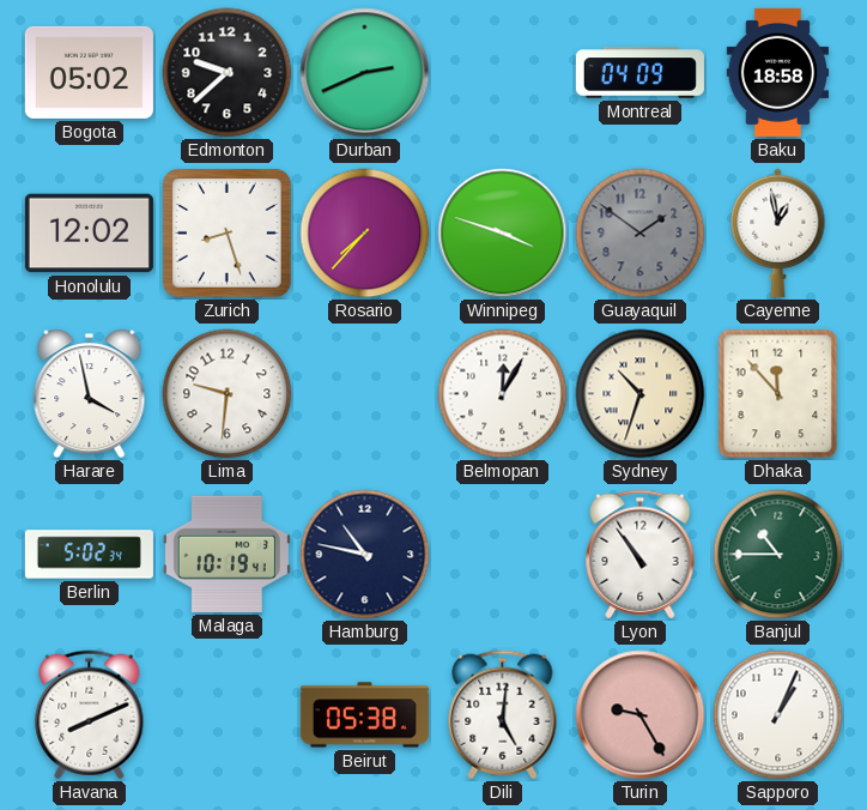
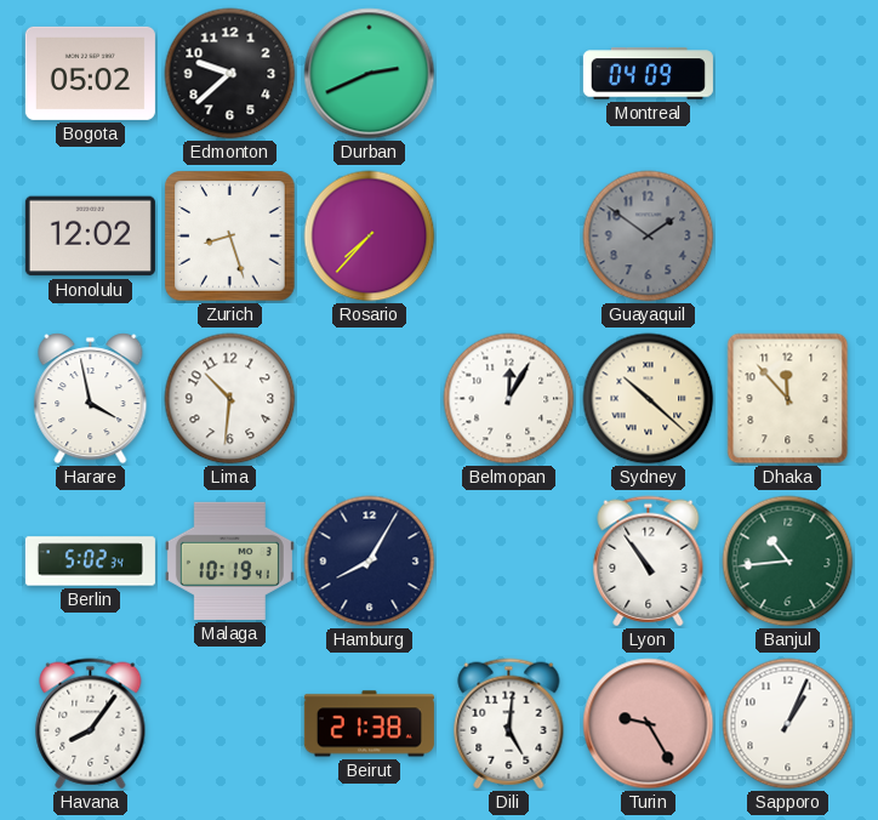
Baku: 18:58 -> none
Winnipeg: 3:48 -> none
Cayenne: 12:58 -> none
Lima: 9:31 -> 10:31
Sydney: 10:33 -> 10:22
Hamburg: 10:47 -> 8:05
Banjul: 10:45 -> 10:44
Havana: 8:11 -> 8:06
Beirut: 05:38 -> 21:38
